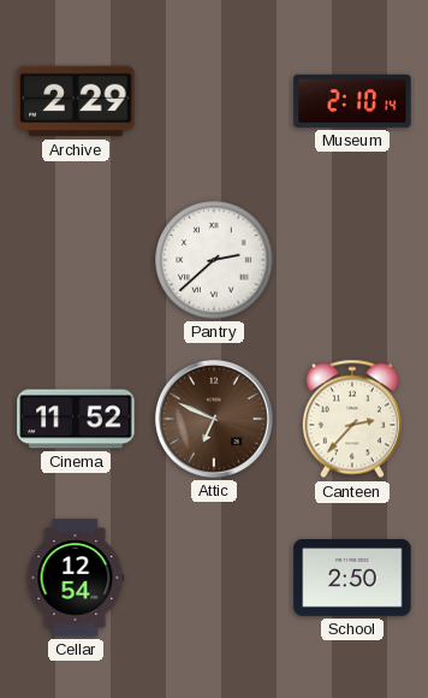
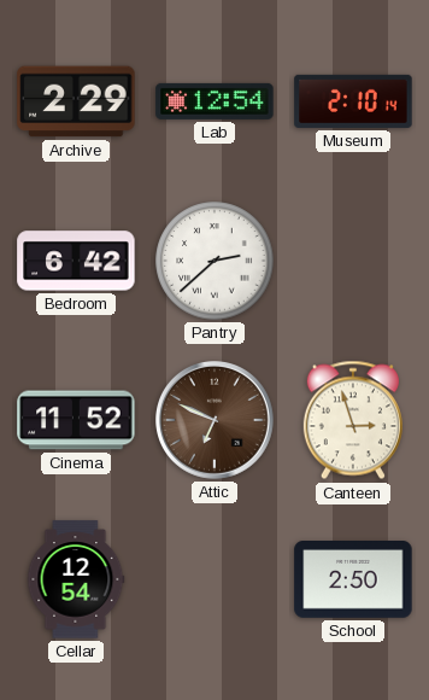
Lab: none -> 12:54
Bedroom: none -> 6:42
Canteen: 2:37 -> 2:57
